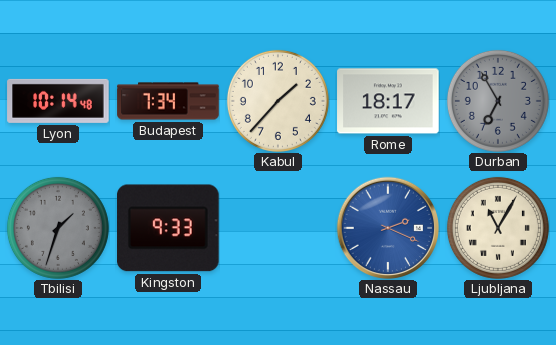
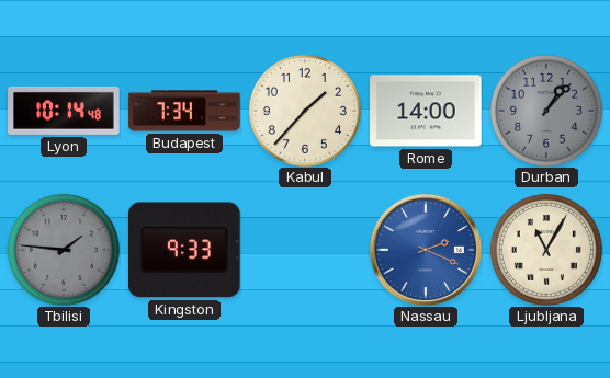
Rome: 18:17 -> 14:00
Durban: 6:55 -> 1:07
Tbilisi: 1:33 -> 1:46
